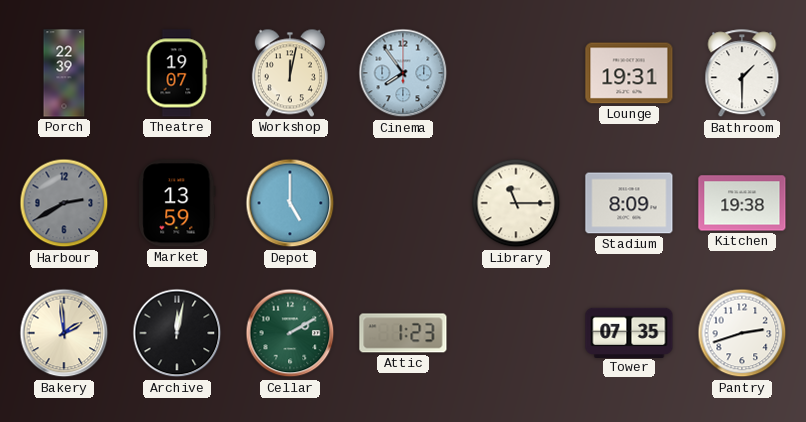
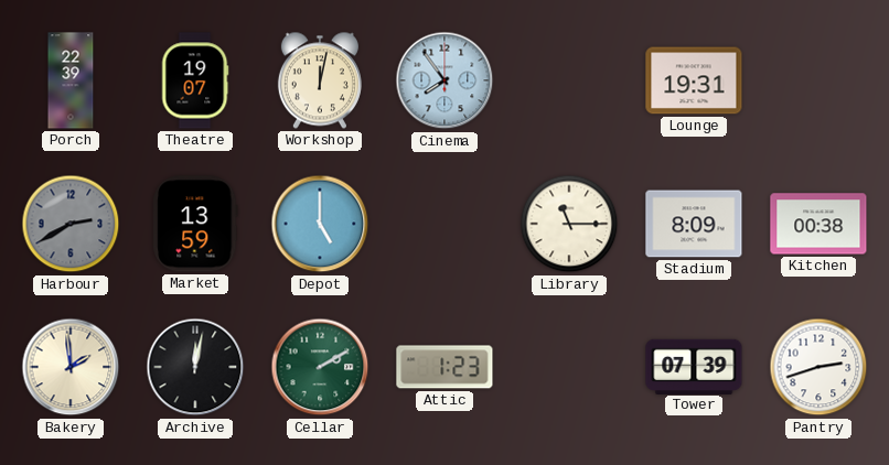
Bathroom: 1:30 -> none
Kitchen: 19:38 -> 00:38
Tower: 07:35 -> 07:39
